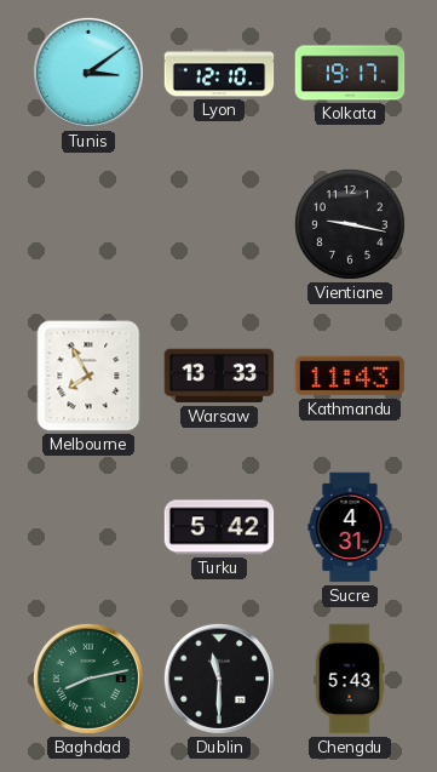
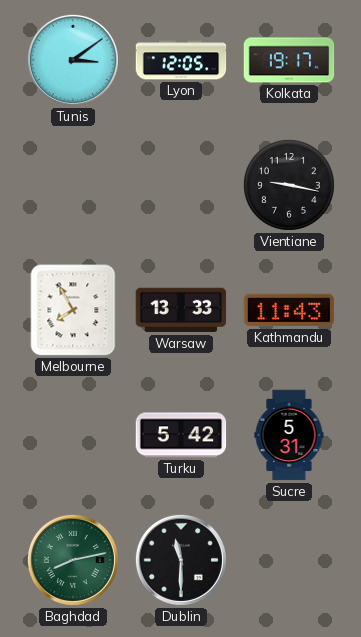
Lyon: 12:10 -> 12:05
Sucre: 4:31 -> 5:31
Chengdu: 5:43 -> none
